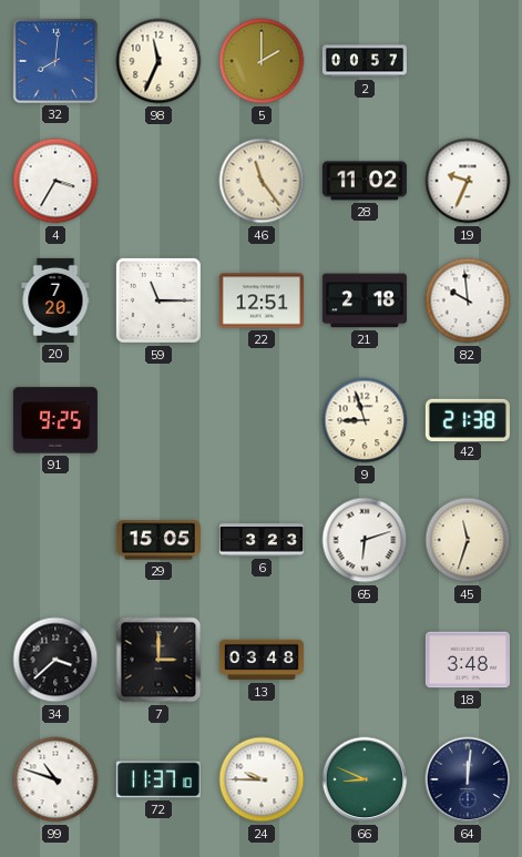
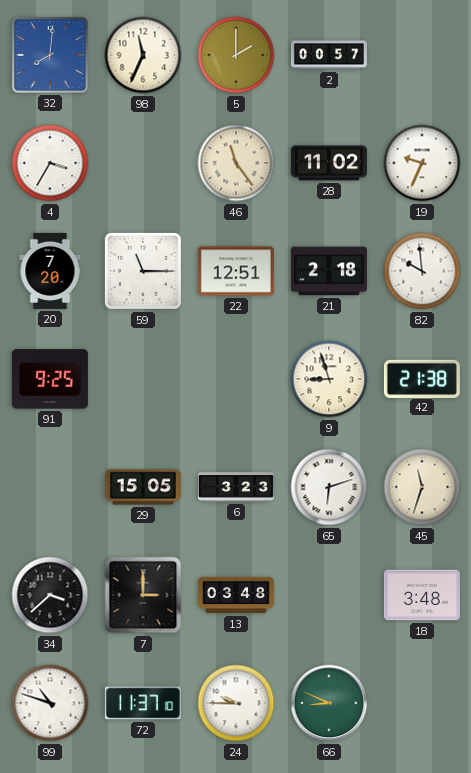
64: 12:01 -> none
